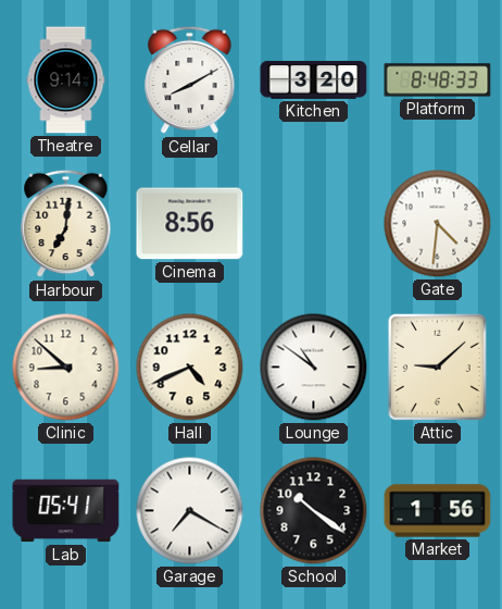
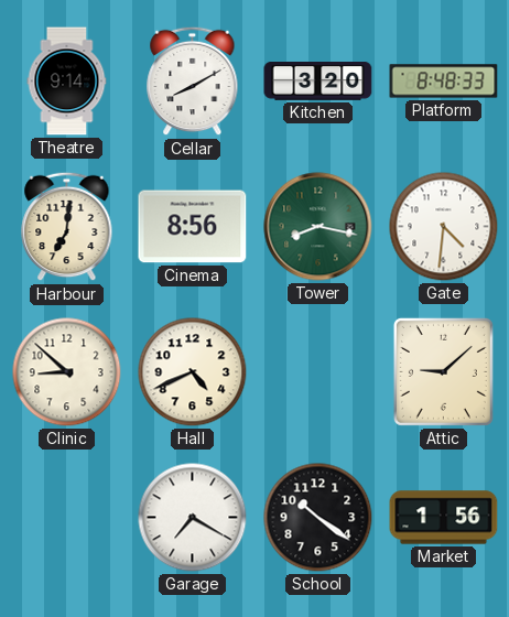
Tower: none -> 8:17
Lounge: 10:51 -> none
Lab: 05:41 -> none
